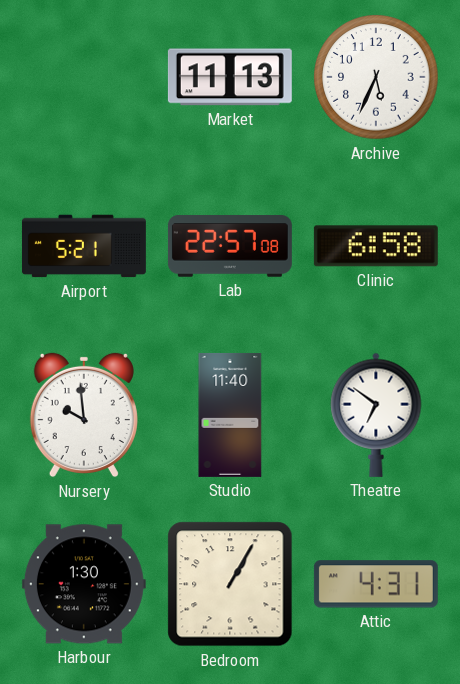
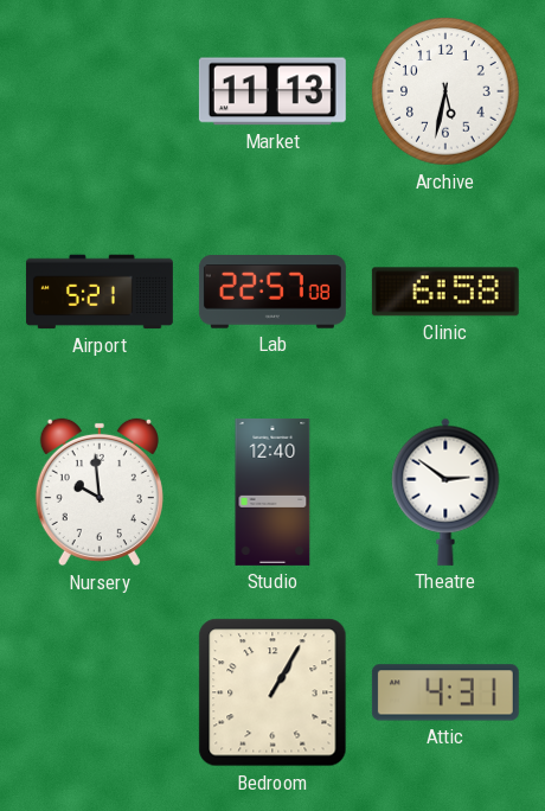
Archive: 5:34 -> 5:32
Studio: 11:40 -> 12:40
Theatre: 6:51 -> 2:51
Harbour: 1:30 -> none
